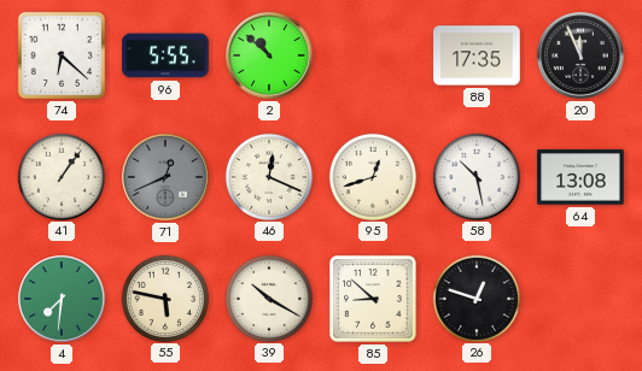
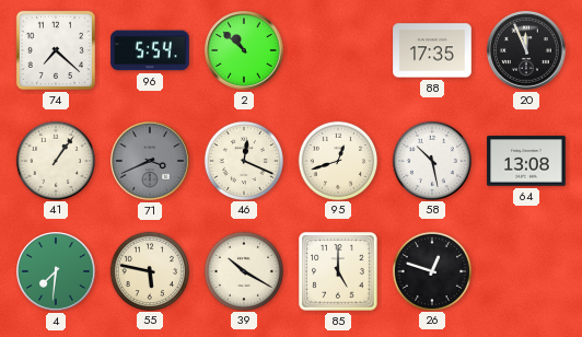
74: 6:22 -> 7:22
96: 5:55 -> 5:54
71: 12:41 -> 3:41
85: 8:52 -> 5:00
